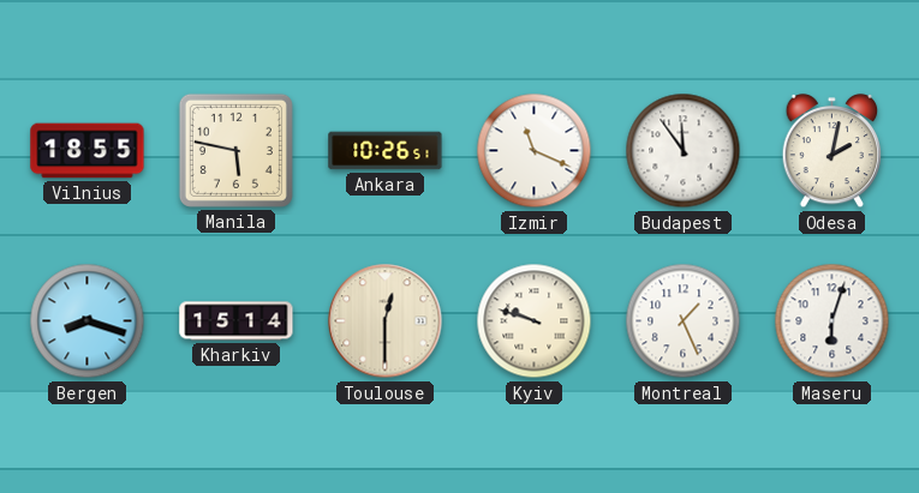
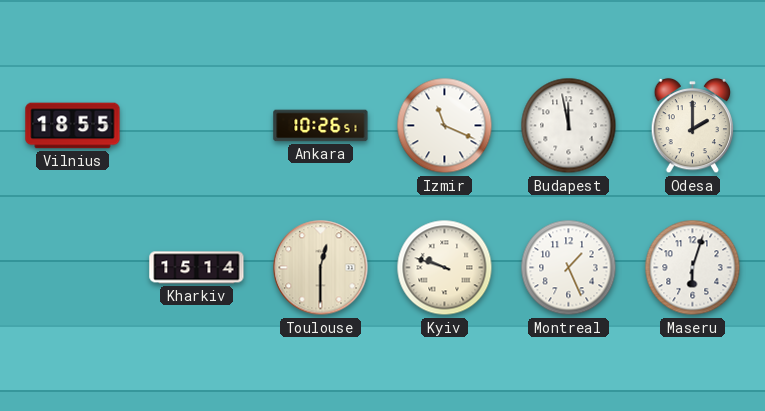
Manila: 5:47 -> none
Budapest: 11:54 -> 11:58
Odesa: 2:02 -> 2:00
Bergen: 8:18 -> none
